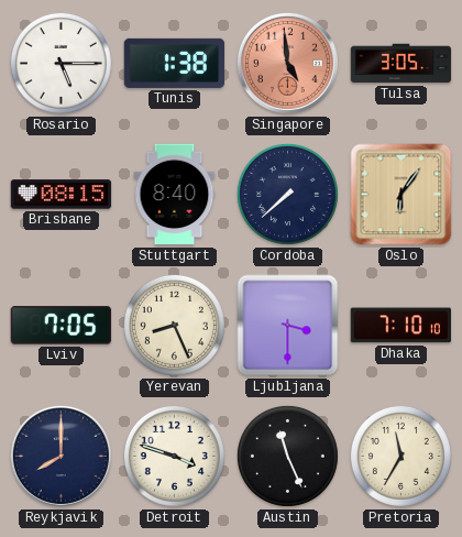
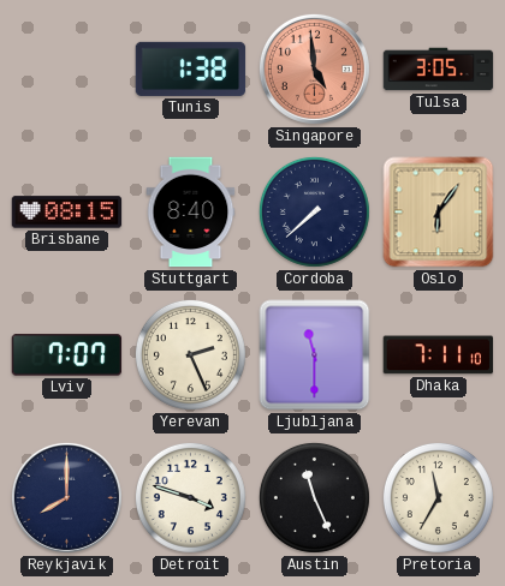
Rosario: 5:15 -> none
Lviv: 7:05 -> 7:07
Yerevan: 8:26 -> 2:26
Ljubljana: 3:30 -> 11:30
Dhaka: 7:10 -> 7:11
